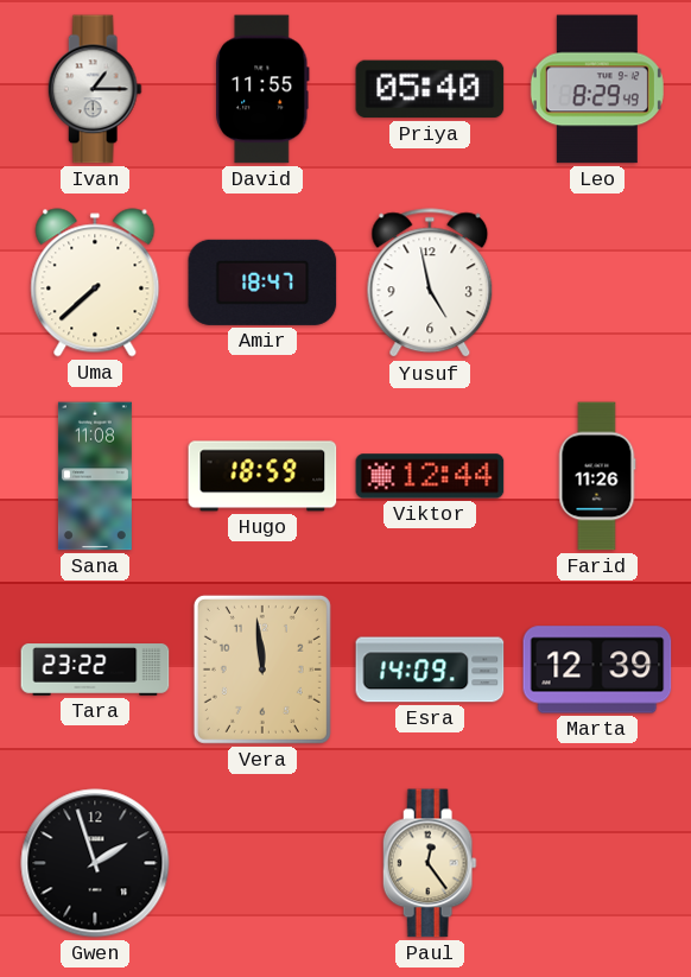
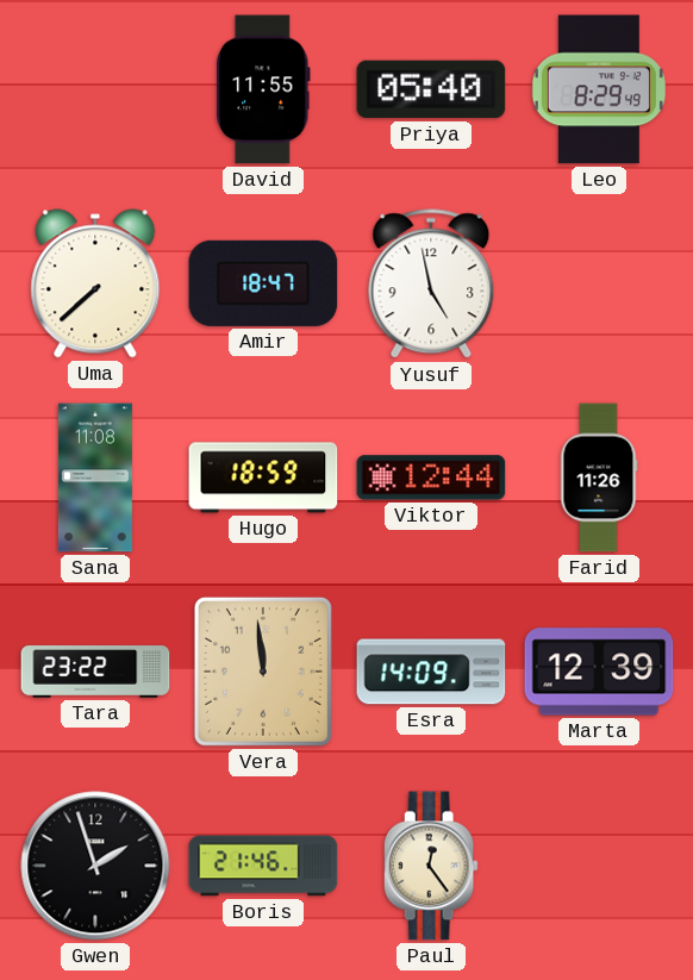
Ivan: 1:15 -> none
Boris: none -> 21:46
